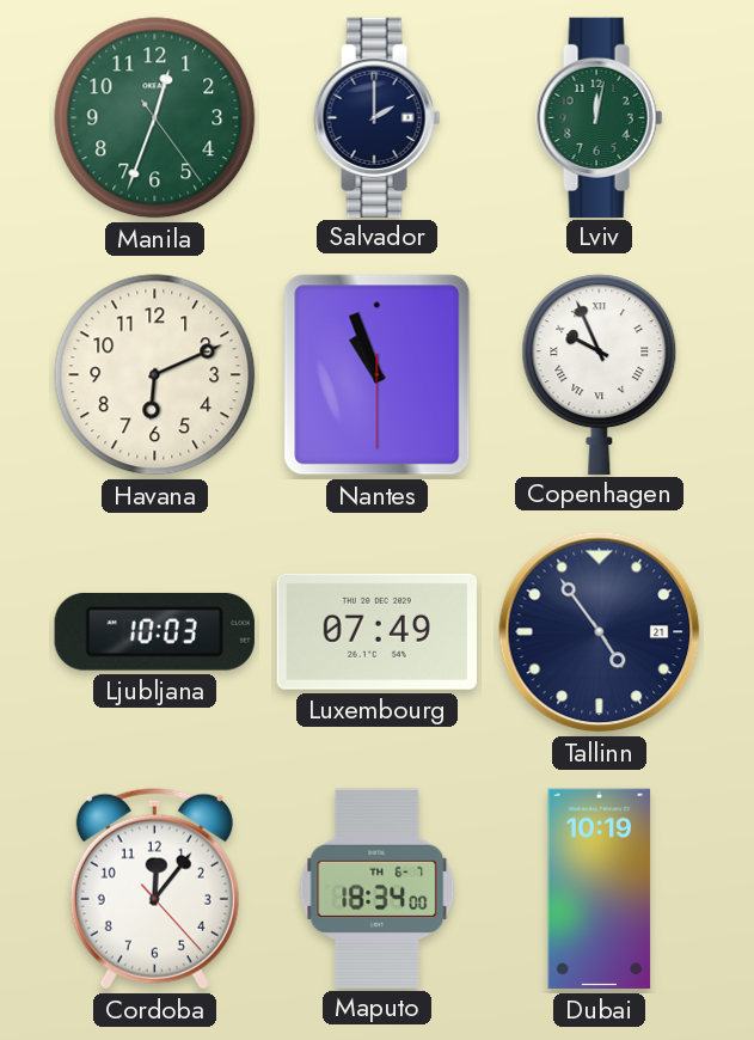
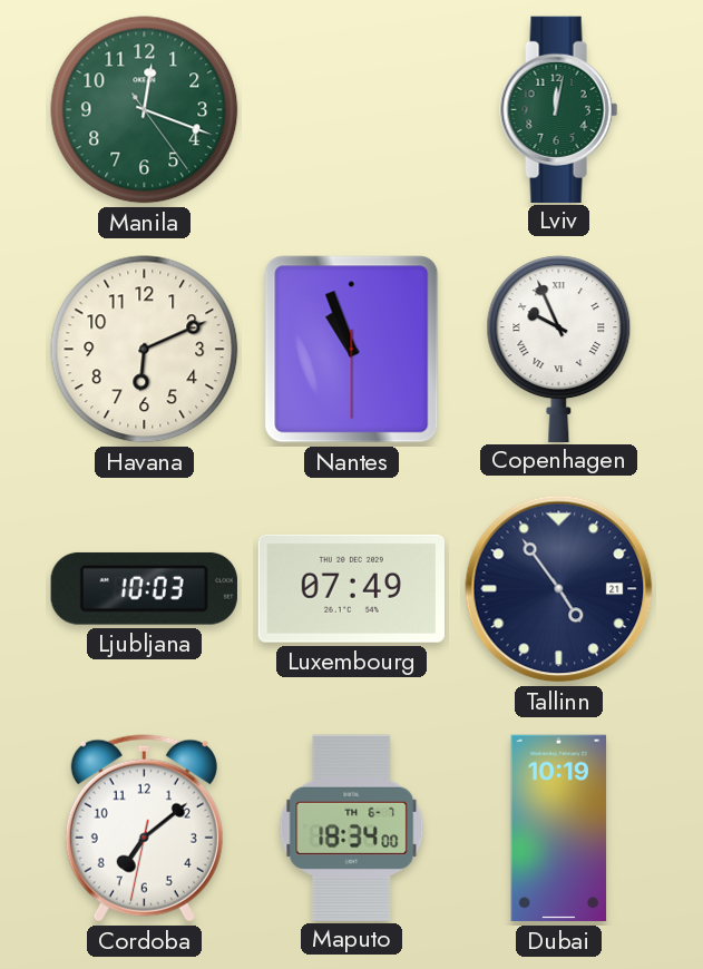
Manila: 12:33 -> 12:18
Salvador: 2:00 -> none
Cordoba: 12:06 -> 7:08
